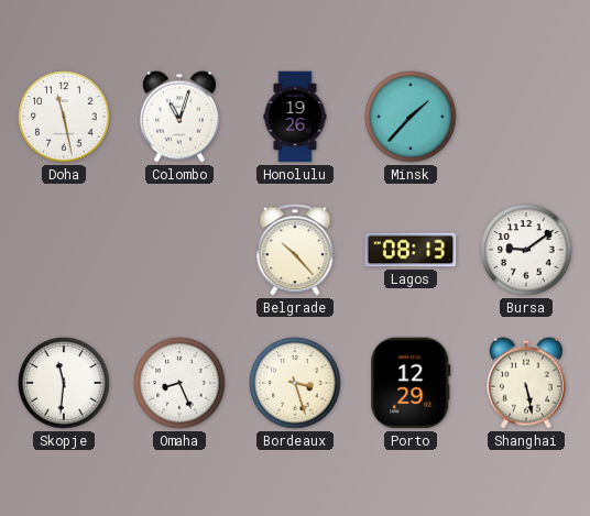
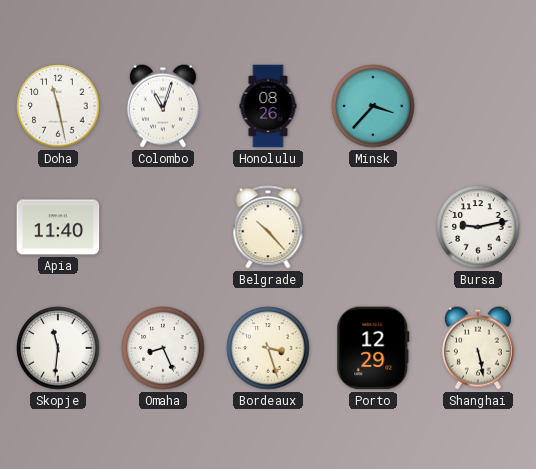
Honolulu: 19:26 -> 08:26
Minsk: 1:37 -> 3:37
Apia: none -> 11:40
Lagos: 08:13 -> none
Bursa: 9:09 -> 9:13
